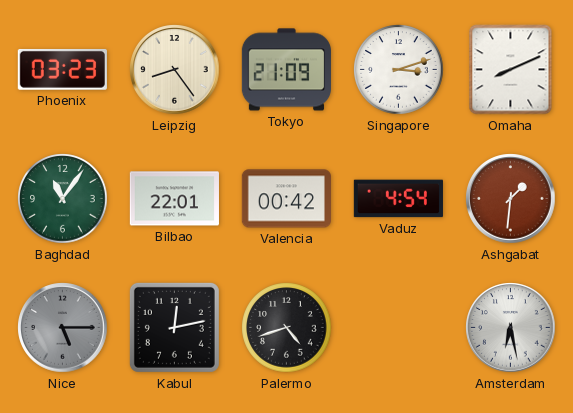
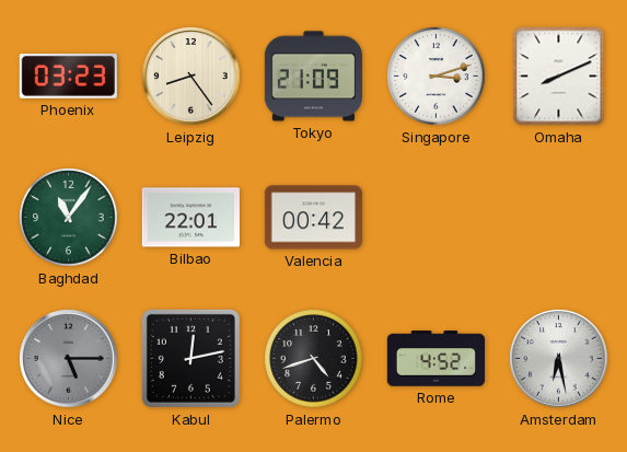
Vaduz: 4:54 -> none
Ashgabat: 1:31 -> none
Rome: none -> 4:52
